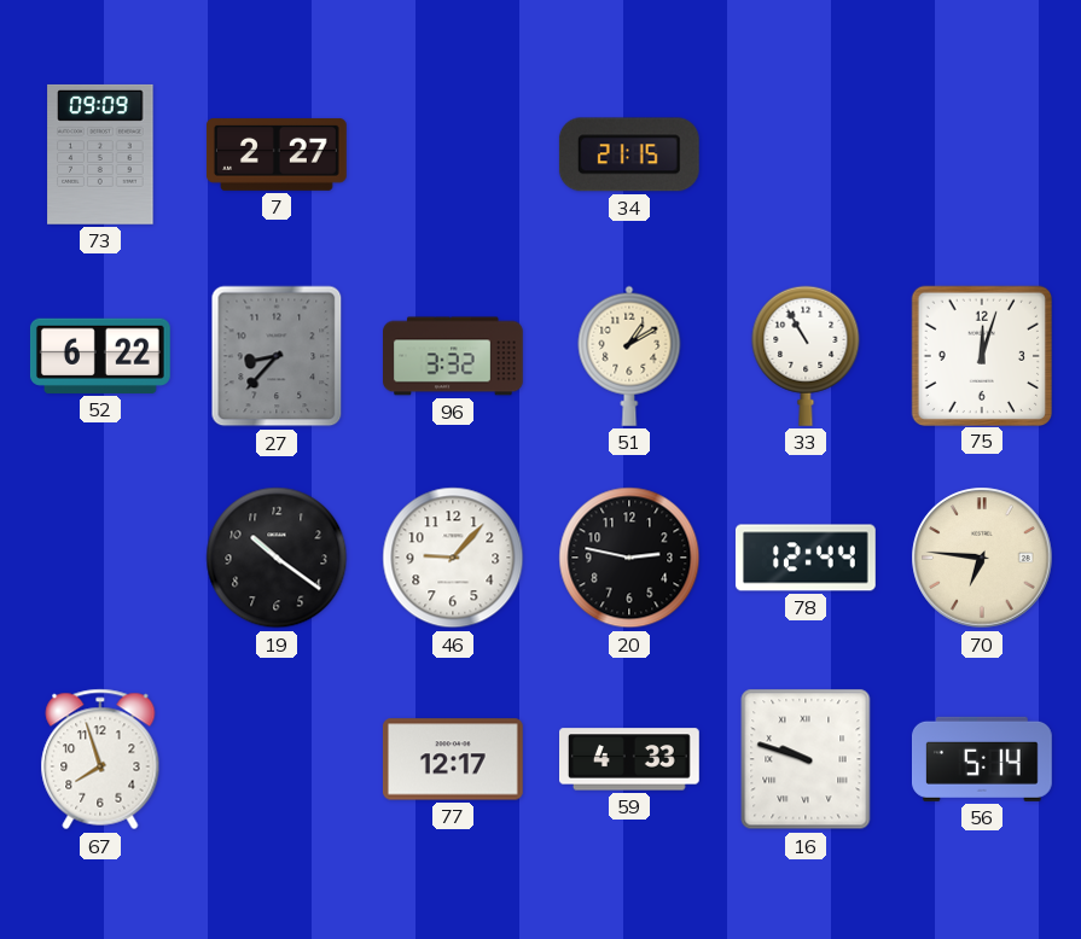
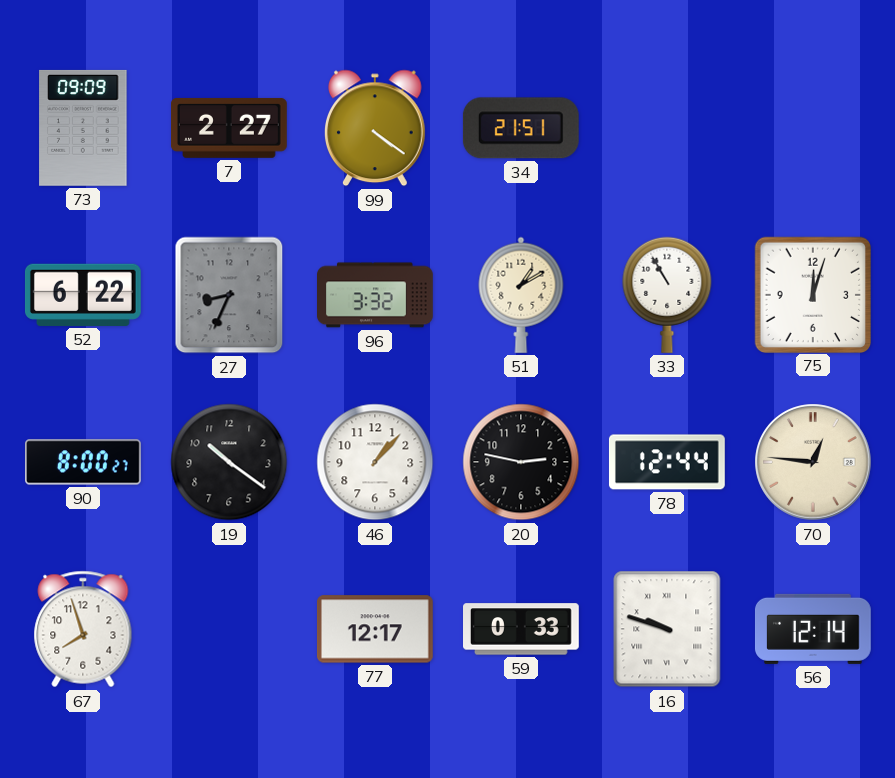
99: none -> 4:21
34: 21:15 -> 21:51
27: 8:37 -> 8:34
90: none -> 8:00
46: 9:07 -> 1:07
70: 6:46 -> 12:46
59: 4:33 -> 0:33
56: 5:14 -> 12:14
